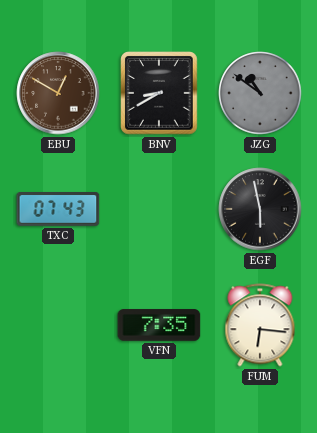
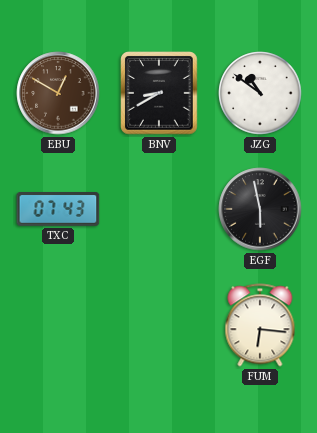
JZG dial: grey -> white
VFN: 7:35 -> none
